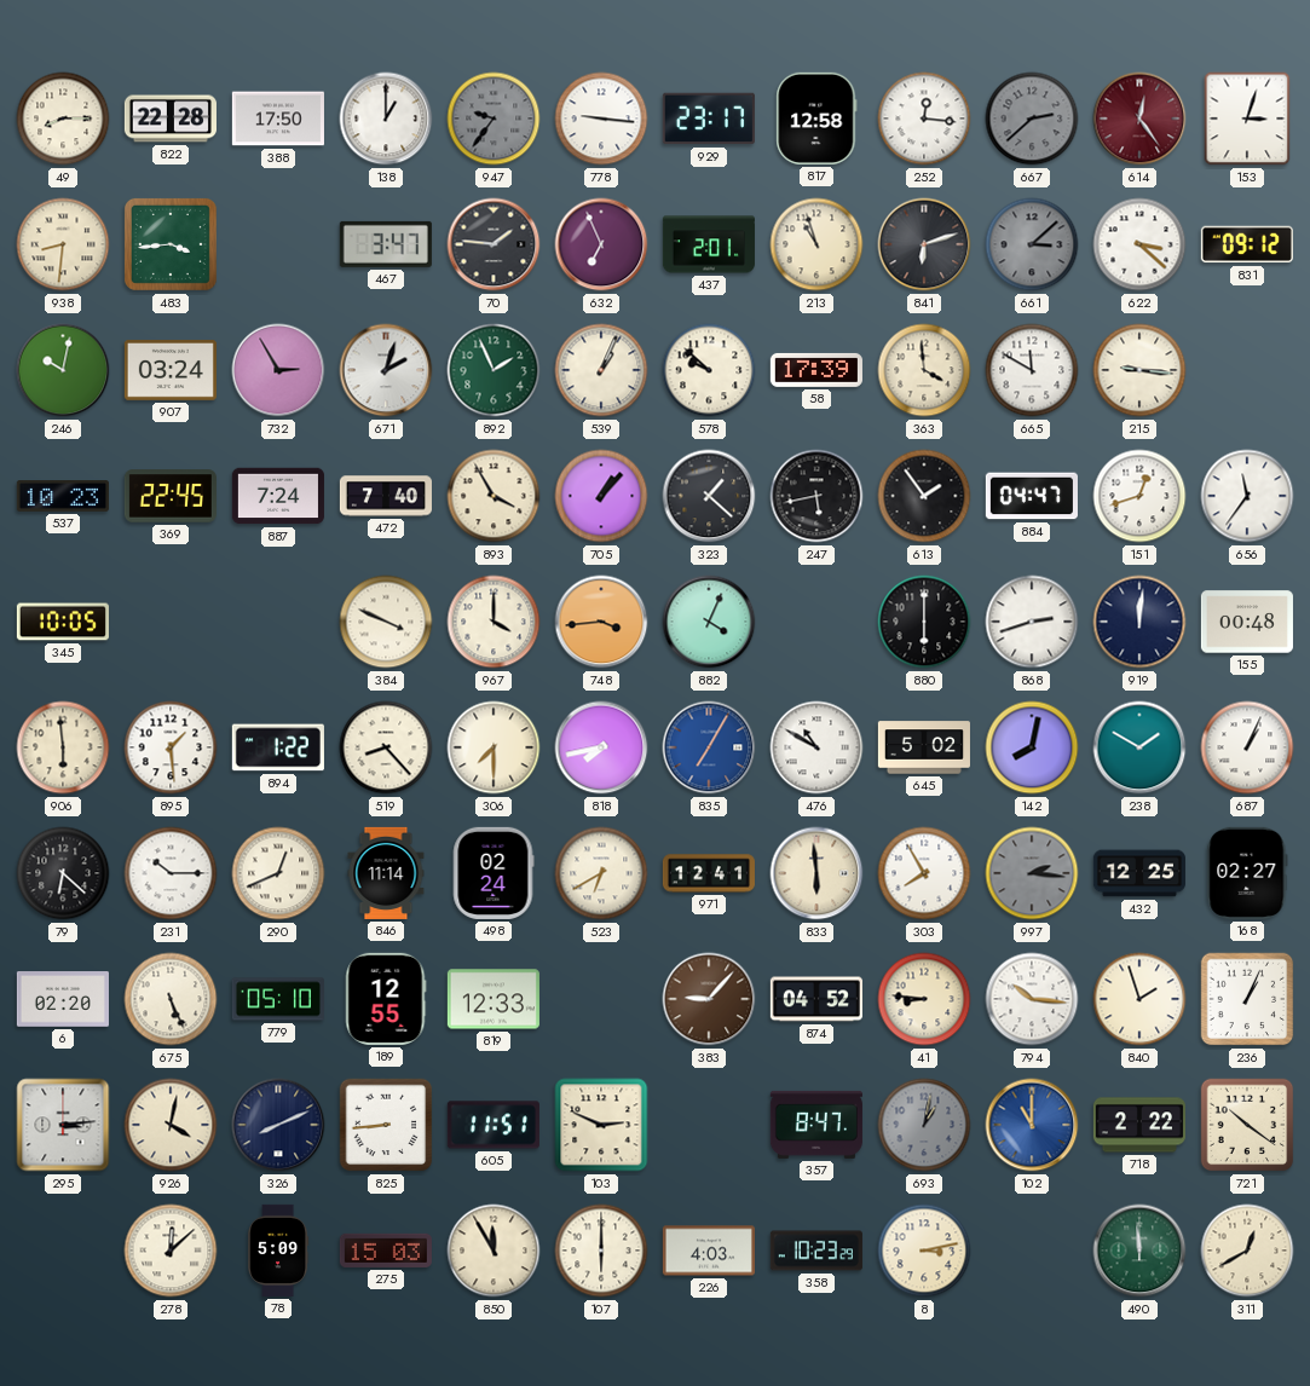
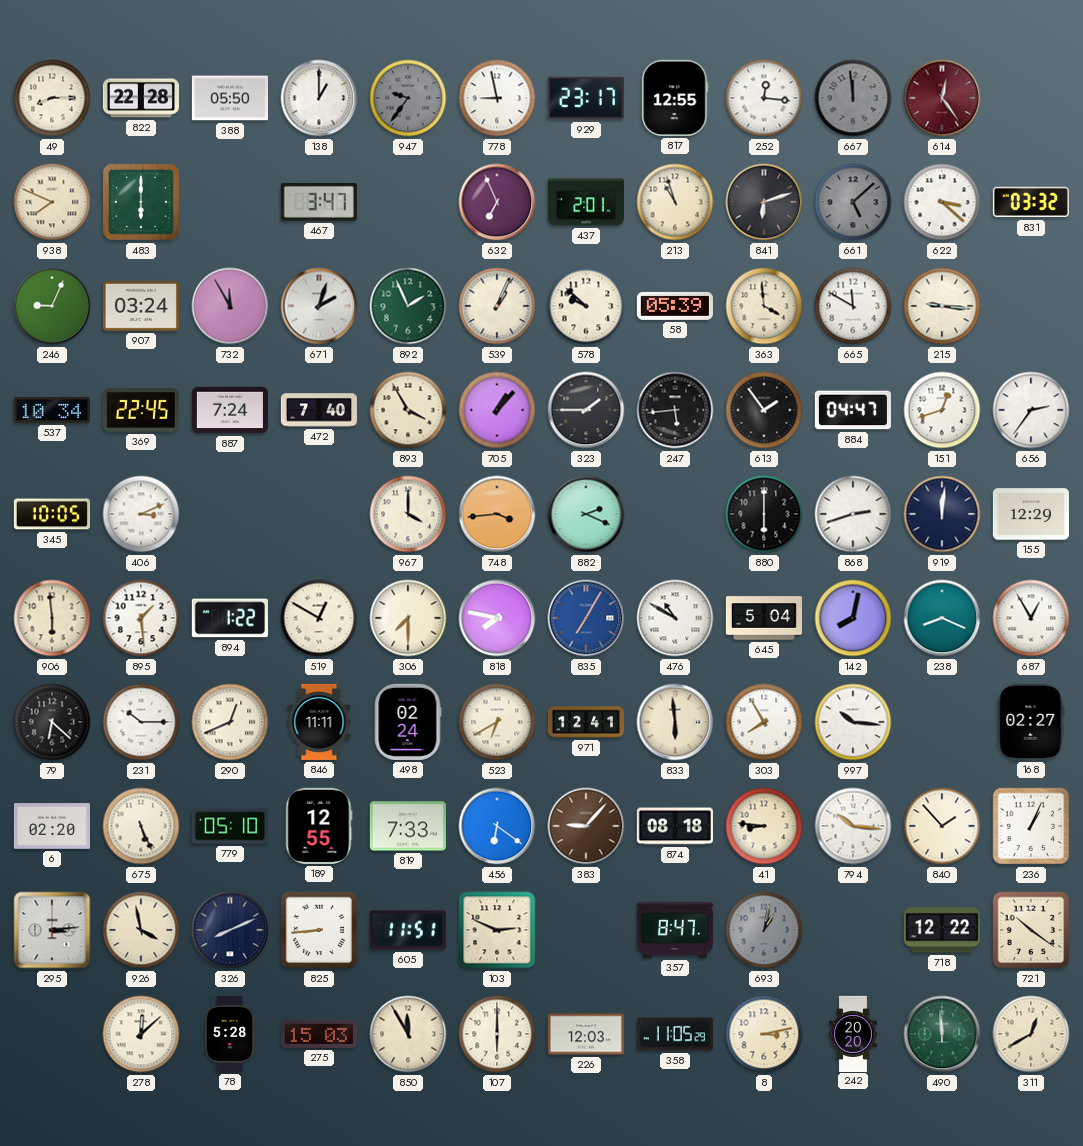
388: 17:50 -> 05:50
778: 9:16 -> 8:58
817: 12:58 -> 12:55
667: 2:38 -> 11:59
153: 3:03 -> none
938: 8:31 -> 7:49
483: 3:44 -> 6:00
70: 1:46 -> none
661: 3:08 -> 5:08
831: 09:12 -> 03:32
246: 10:02 -> 9:04
732: 2:55 -> 11:55
58: 17:39 -> 05:39
537: 10:23 -> 10:34
323: 1:22 -> 1:45
247: 5:43 -> 5:44
656: 11:36 -> 2:36
406: none -> 3:11
384: 3:49 -> none
882: 4:04 -> 2:19
155: 00:48 -> 12:29
519: 8:23 -> 12:50
818: 7:43 -> 7:47
645: 5:02 -> 5:04
238: 1:50 -> 8:19
687: 1:04 -> 12:55
846: 11:14 -> 11:11
997: 2:16 -> 10:16
997 dial: grey -> white
432: 12:25 -> none
819: 12:33 -> 7:33
456: none -> 6:21
874: 04:52 -> 08:18
840: 1:57 -> 1:53
926: 4:02 -> 3:58
102: 11:00 -> none
718: 2:22 -> 12:22
78: 5:09 -> 5:28
226: 4:03 -> 12:03
358: 10:23 -> 11:05
242: none -> 20:20
